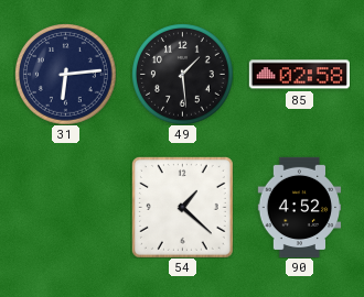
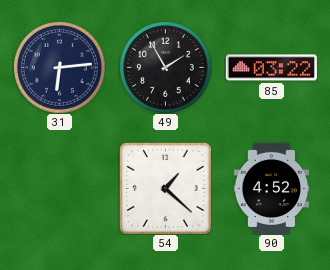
49: 1:29 -> 1:55
85: 02:58 -> 03:22
